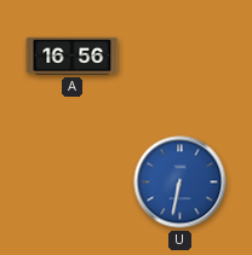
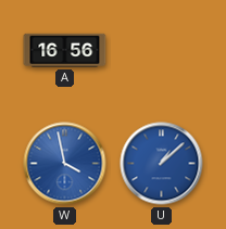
W: none -> 3:58
U: 6:32 -> 1:08
